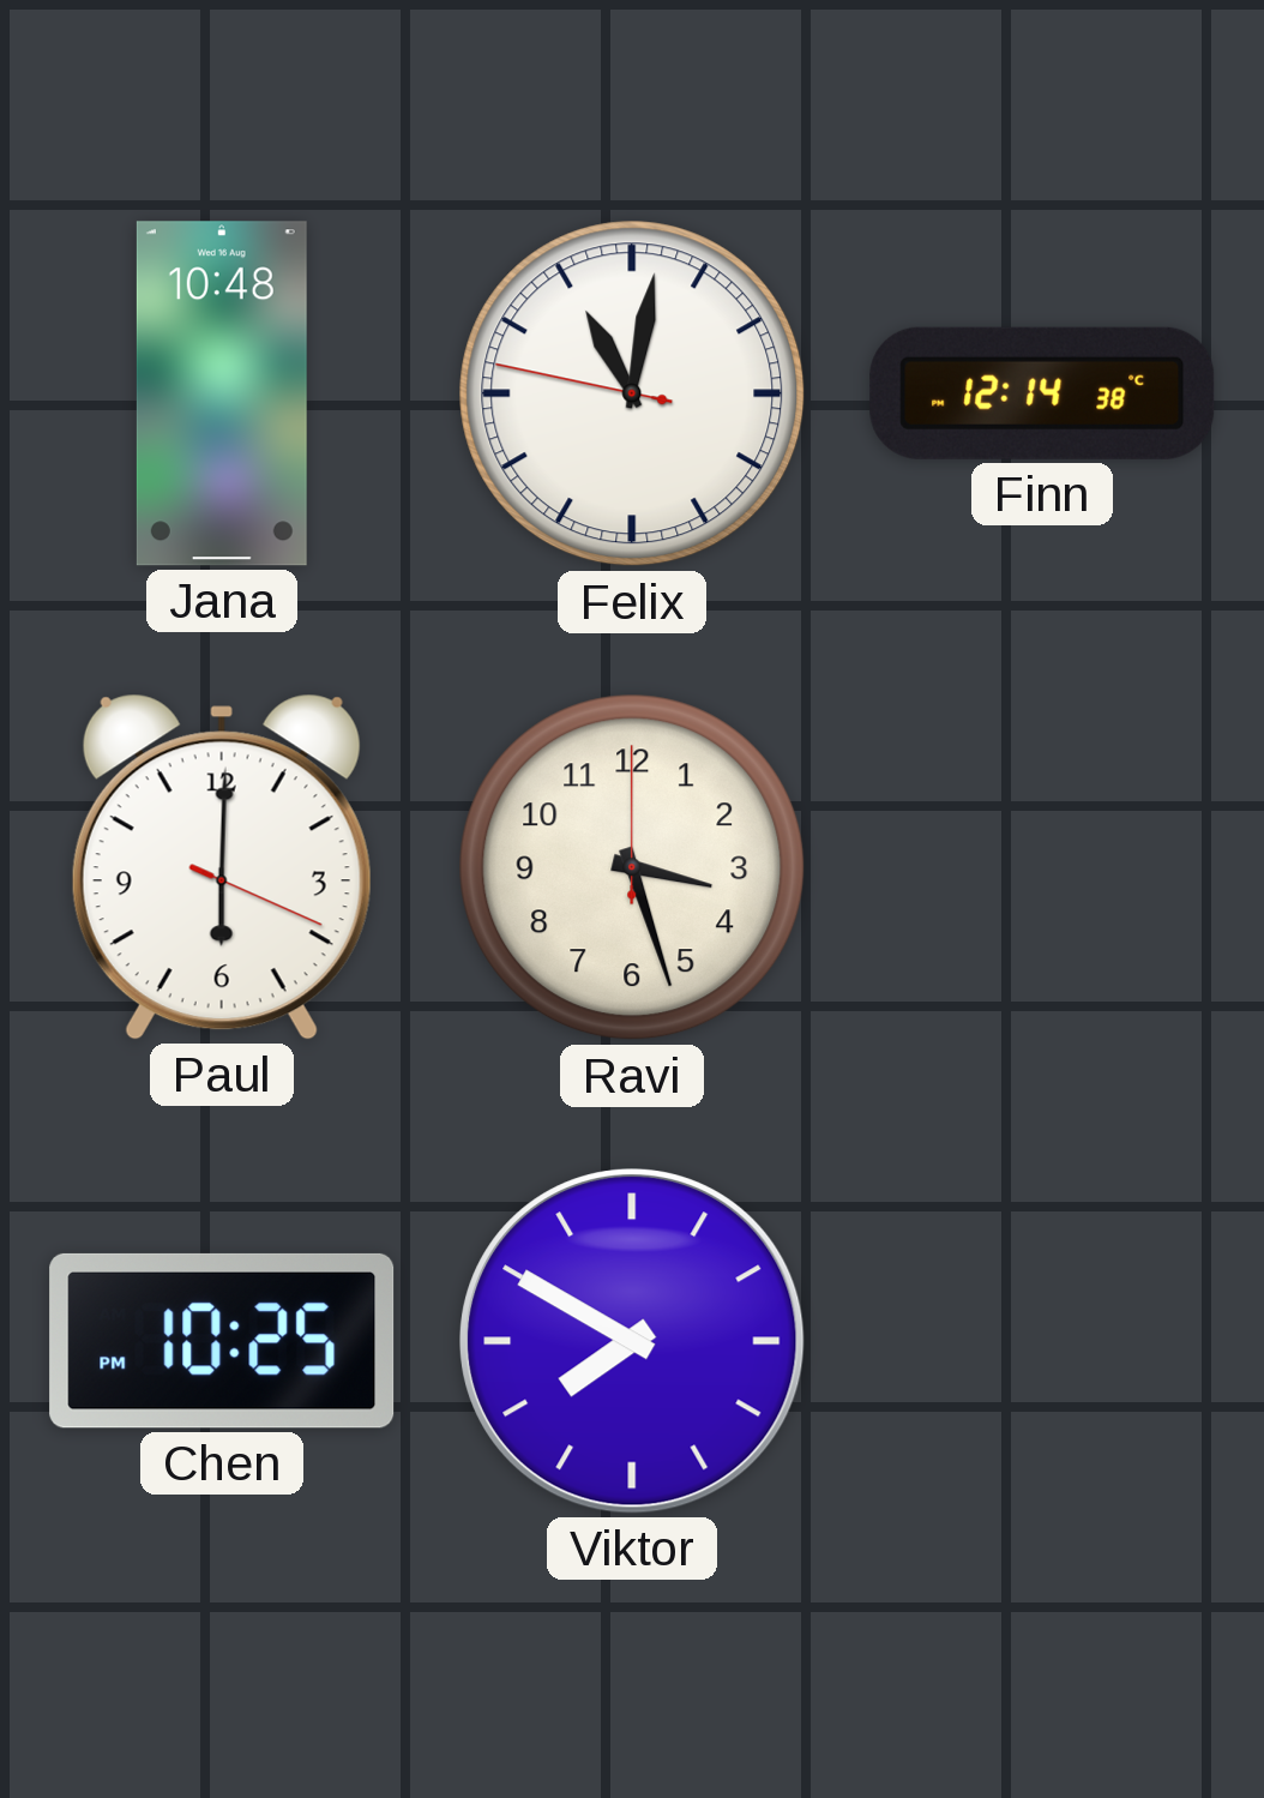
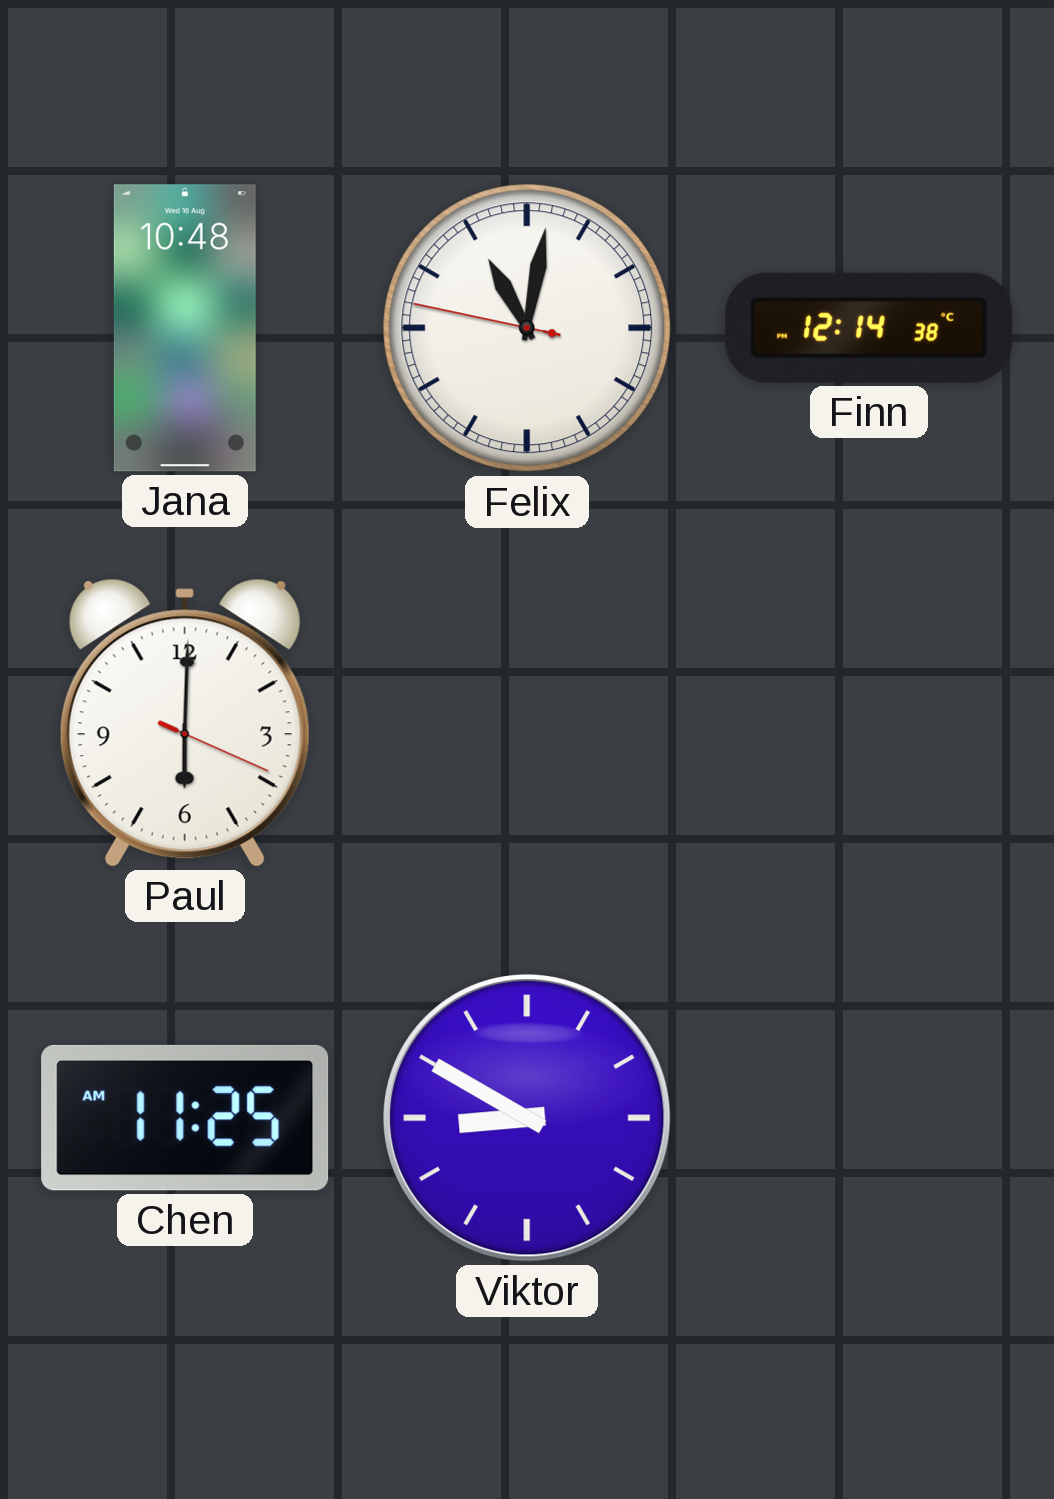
Ravi: 3:27 -> none
Chen: 10:25 -> 11:25
Viktor: 7:50 -> 8:50
